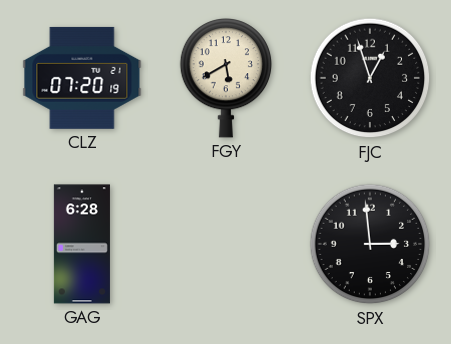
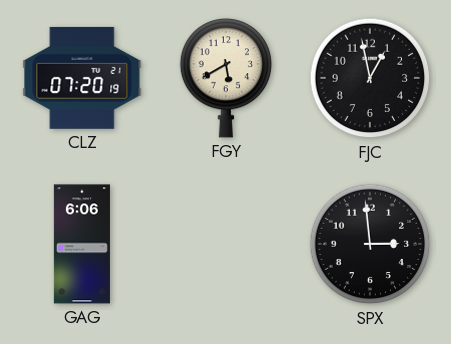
FJC: 12:57 -> 12:58
GAG: 6:28 -> 6:06
